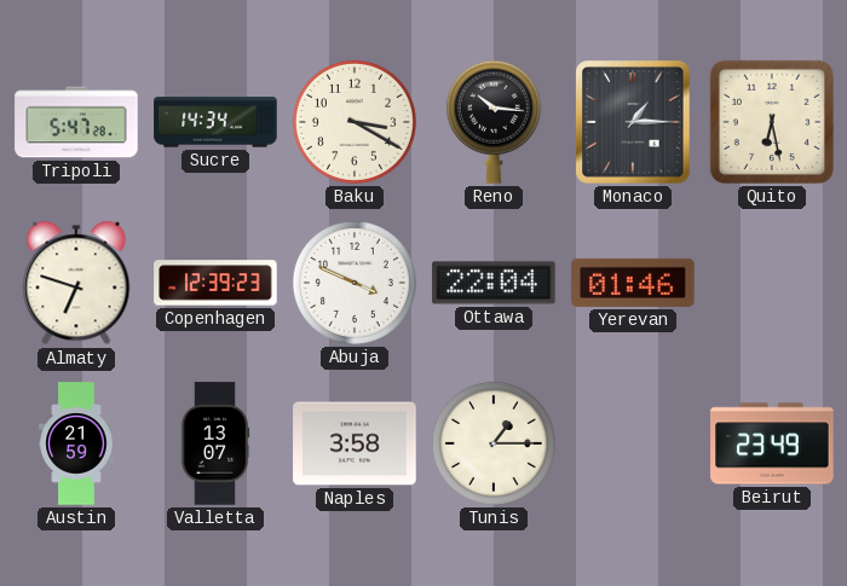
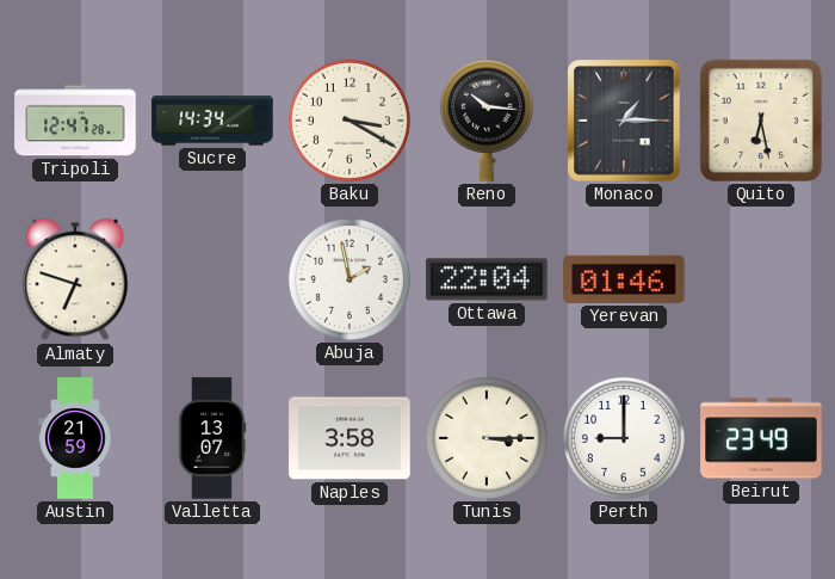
Tripoli: 5:47 -> 12:47
Copenhagen: 12:39 -> none
Abuja: 3:49 -> 1:58
Tunis: 1:15 -> 3:15
Perth: none -> 9:00
